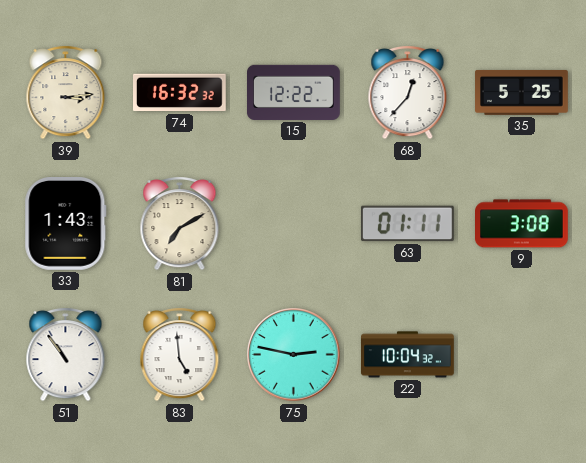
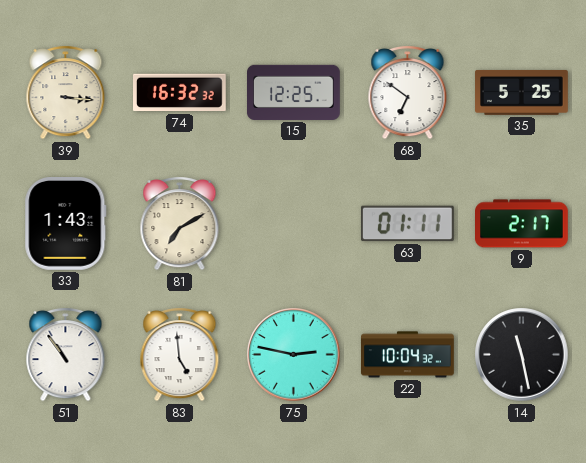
39: 3:14 -> 3:16
15: 12:22 -> 12:25
68: 12:37 -> 6:51
9: 3:08 -> 2:17
14: none -> 11:28
